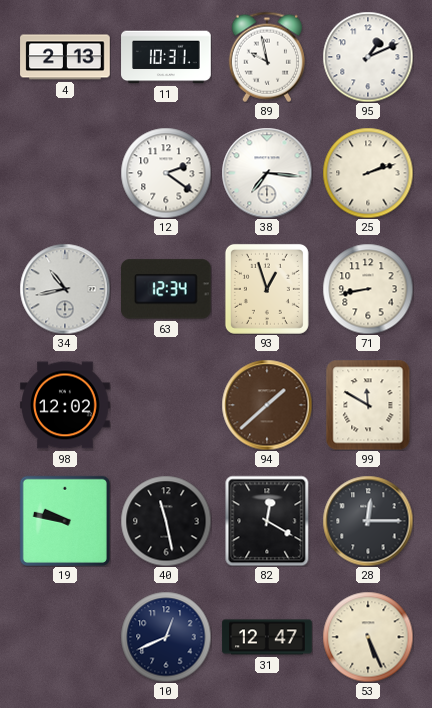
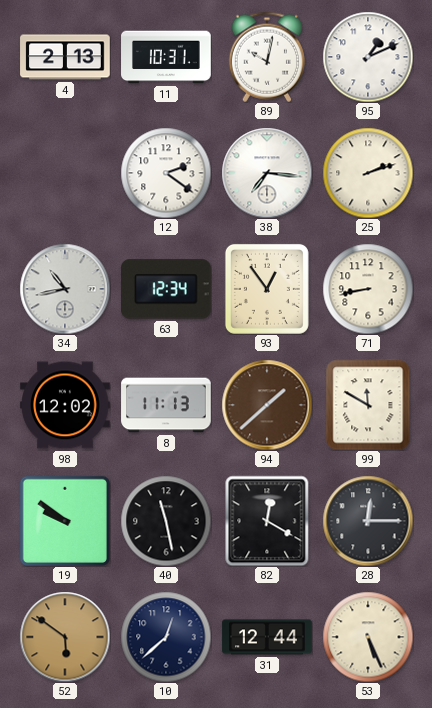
89: 9:58 -> 10:02
93: 12:57 -> 12:54
8: none -> 11:13
19: 9:47 -> 9:51
52: none -> 5:51
10: 12:41 -> 12:38
31: 12:47 -> 12:44
